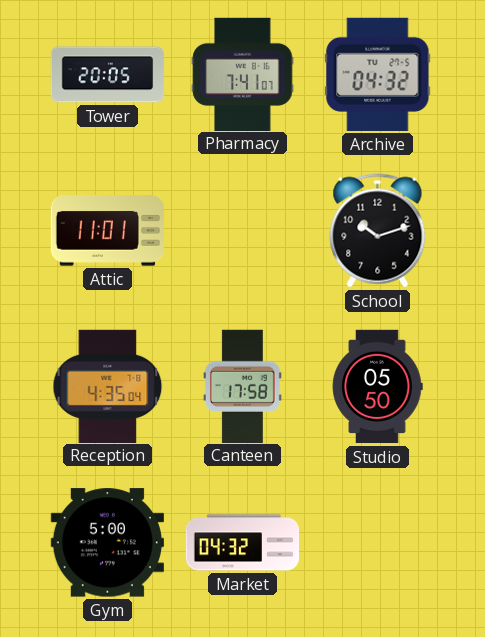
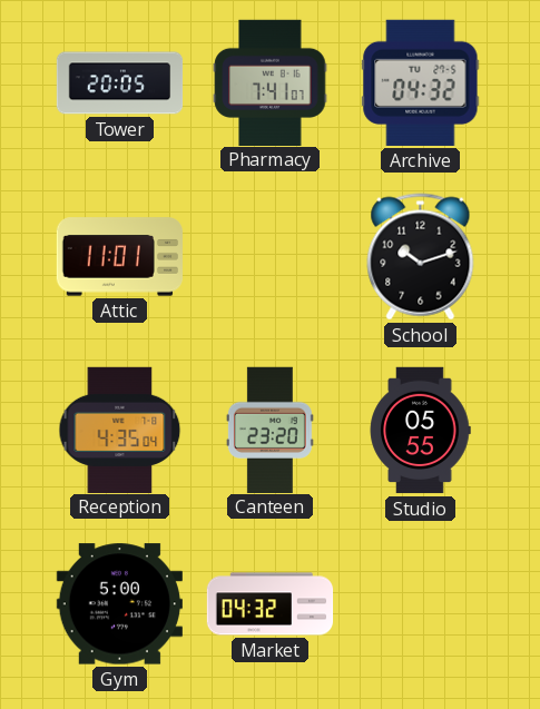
Canteen: 17:58 -> 23:20
Studio: 05:50 -> 05:55
